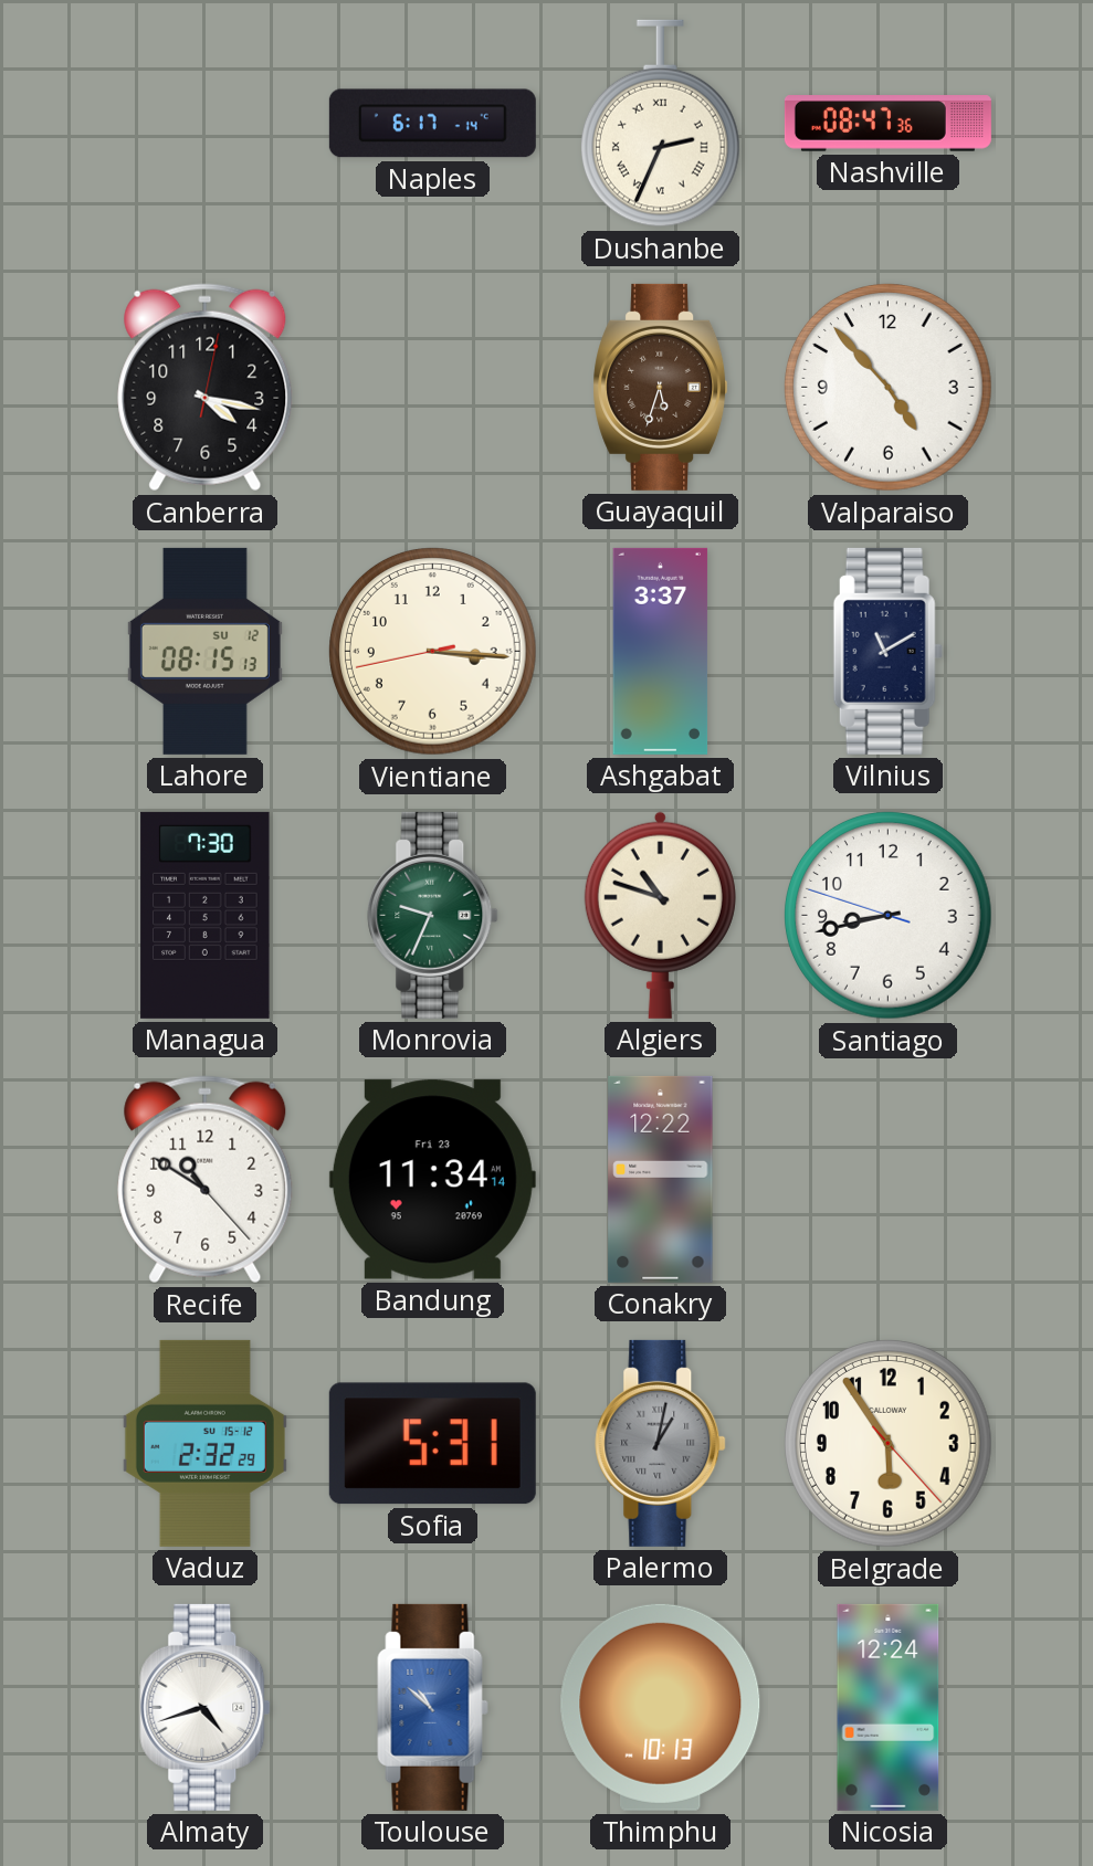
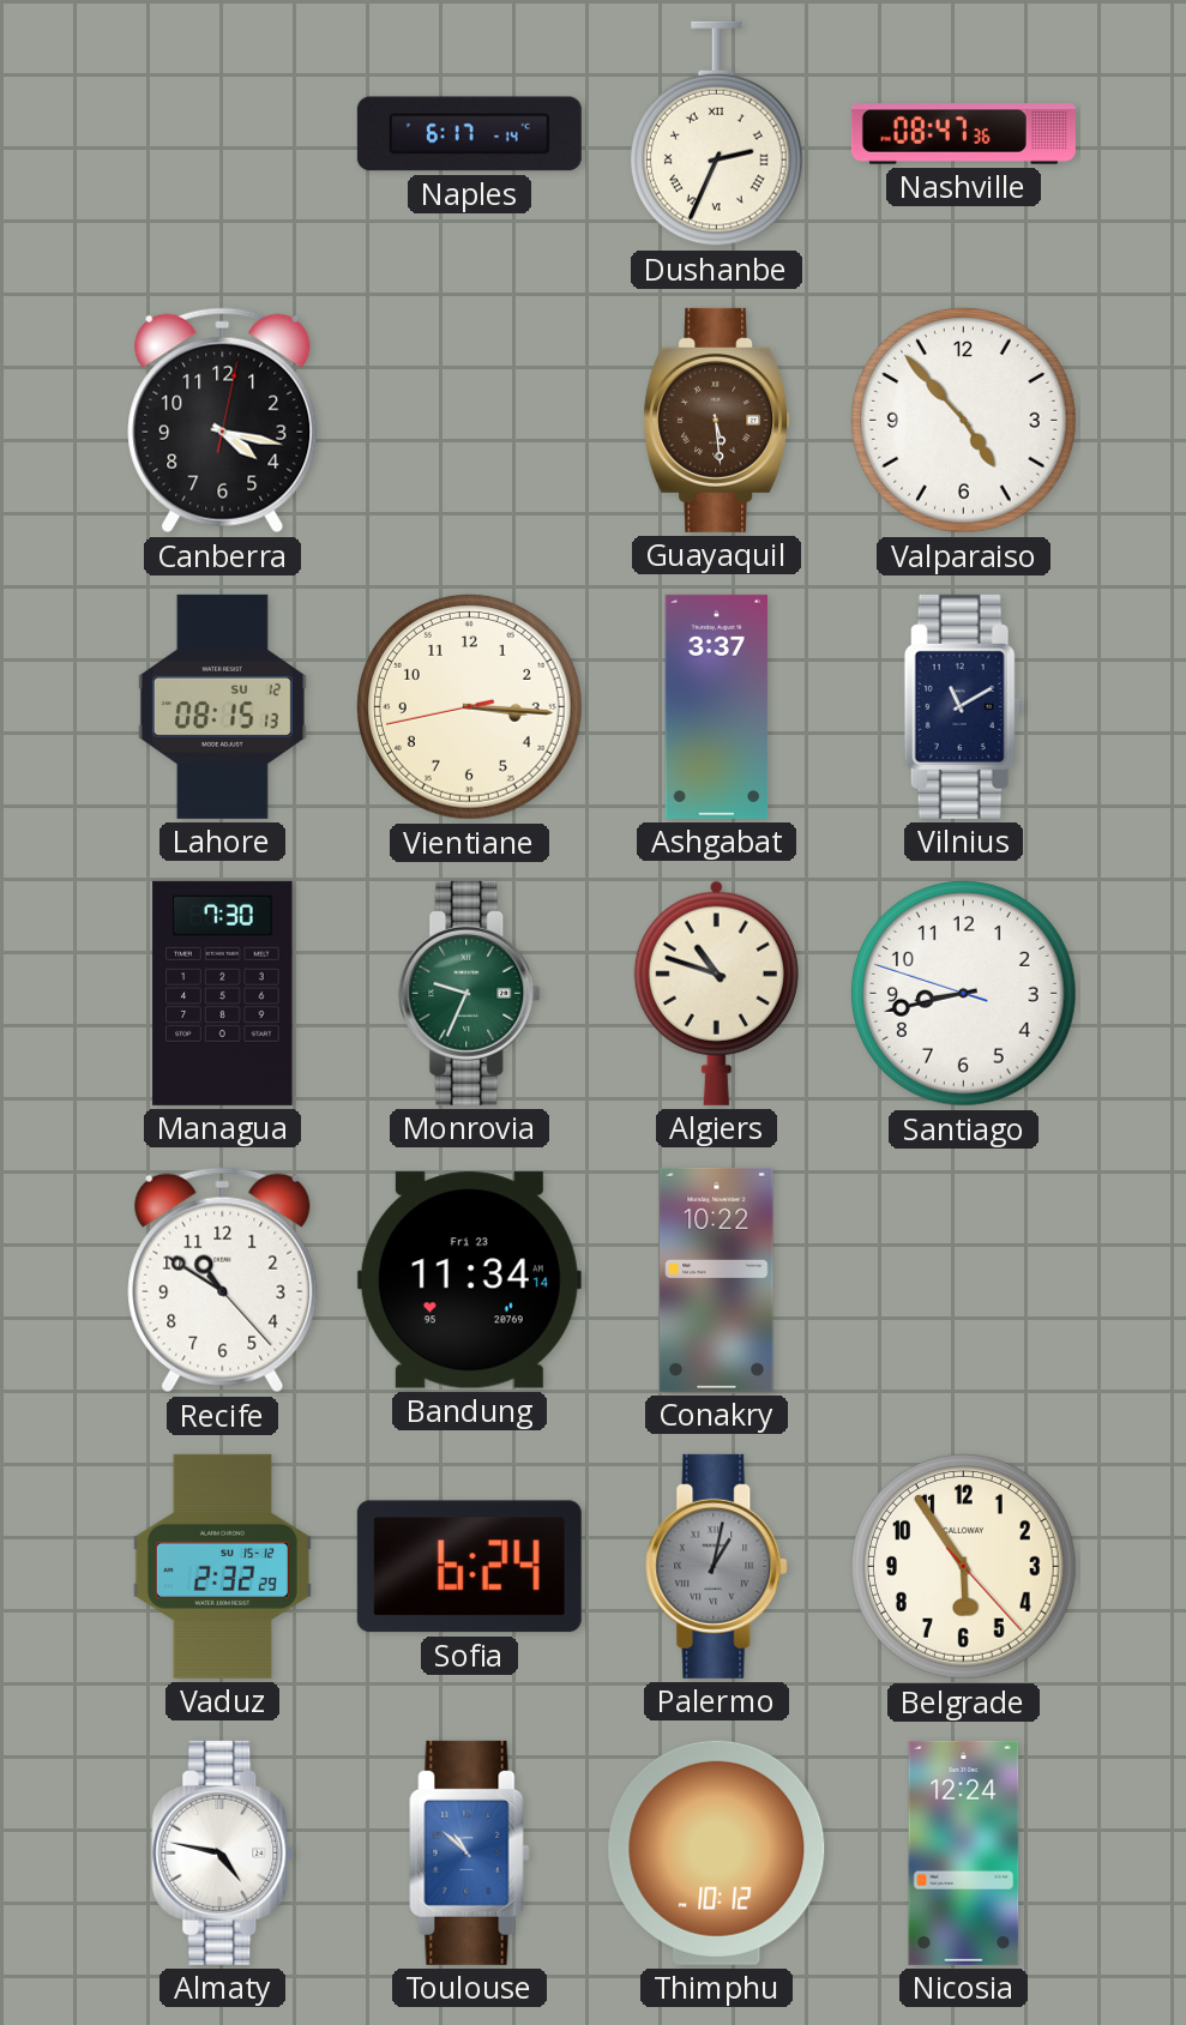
Guayaquil: 5:33 -> 5:29
Conakry: 12:22 -> 10:22
Sofia: 5:31 -> 6:24
Almaty: 4:42 -> 4:47
Thimphu: 10:13 -> 10:12
